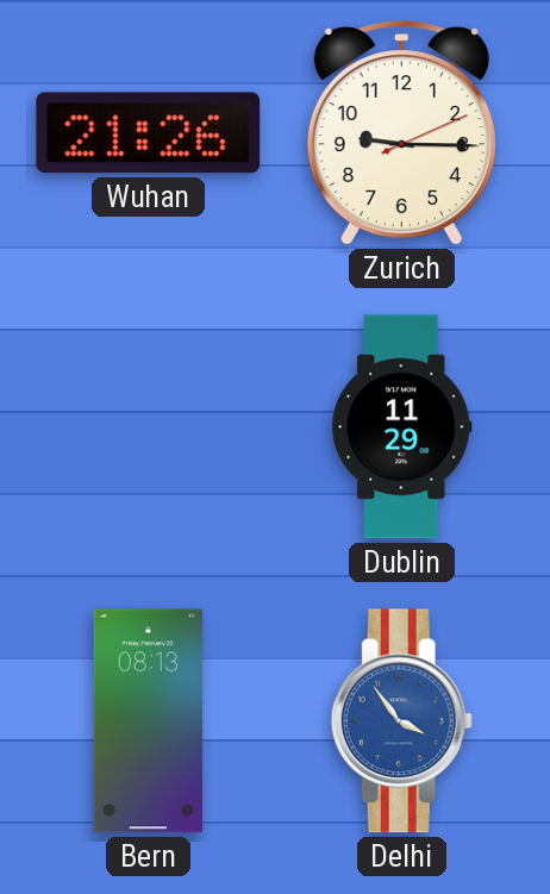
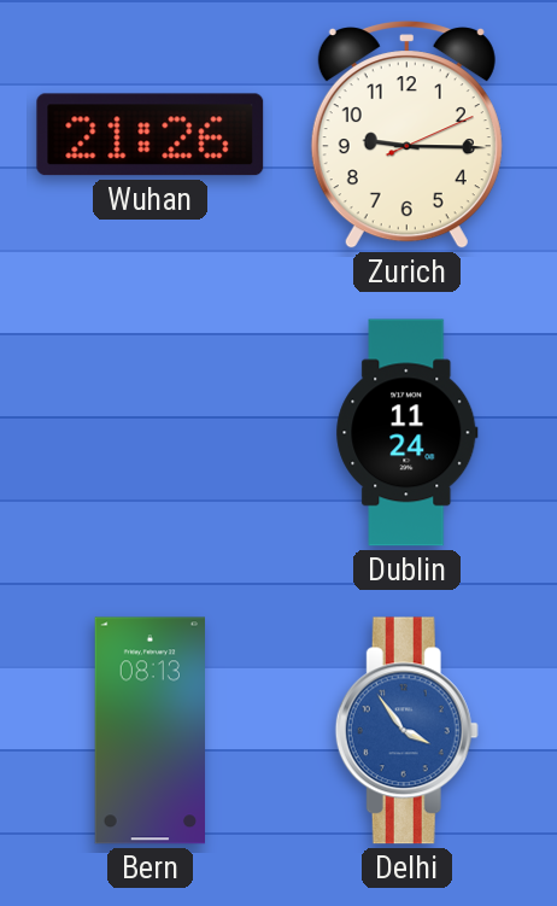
Dublin: 11:29 -> 11:24
